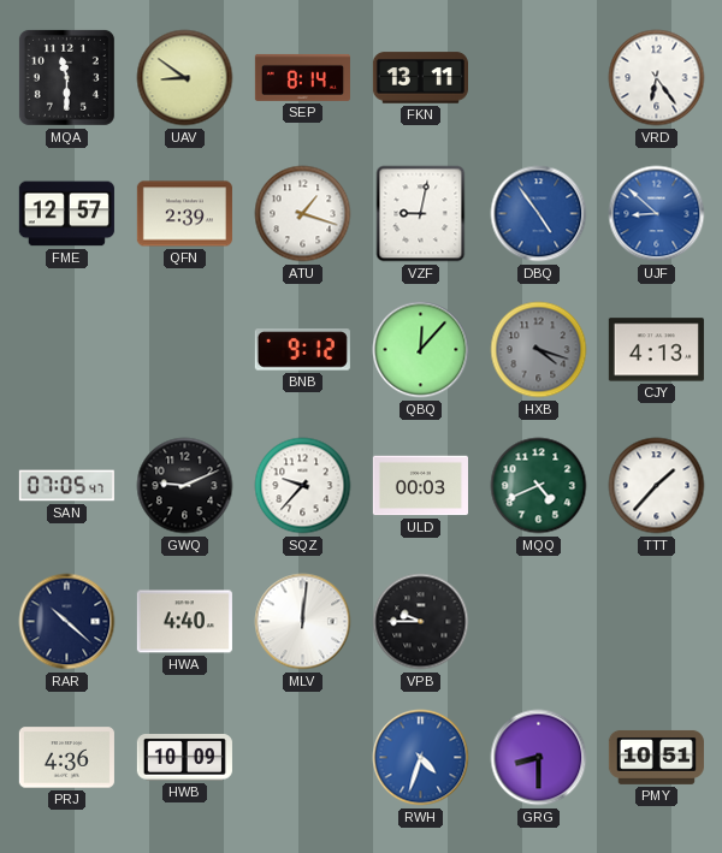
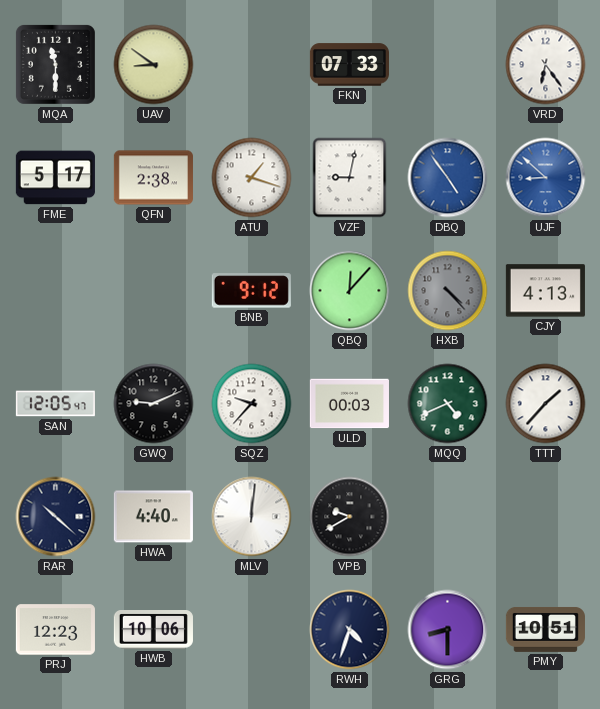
SEP: 8:14 -> none
FKN: 13:11 -> 07:33
FME: 12:57 -> 5:17
QFN: 2:39 -> 2:38
HXB: 4:18 -> 4:23
SAN: 07:05 -> 12:05
VPB: 9:45 -> 9:40
PRJ: 4:36 -> 12:23
HWB: 10:09 -> 10:06
RWH dial: blue -> navy
